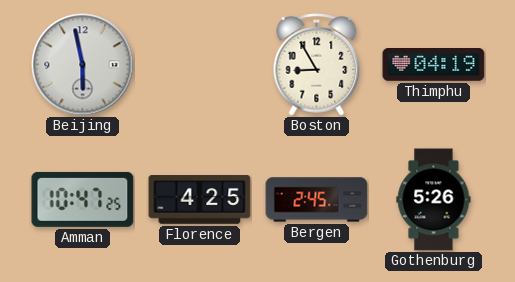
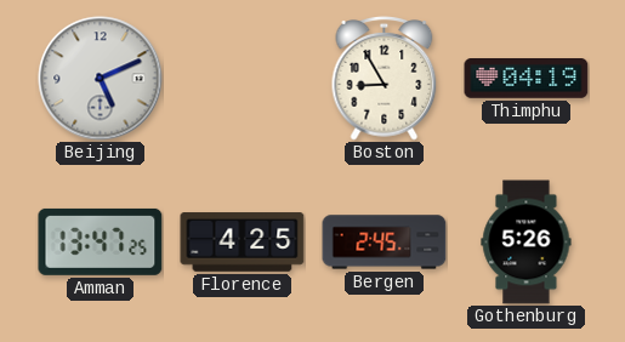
Beijing: 5:58 -> 5:11
Amman: 10:47 -> 13:47
